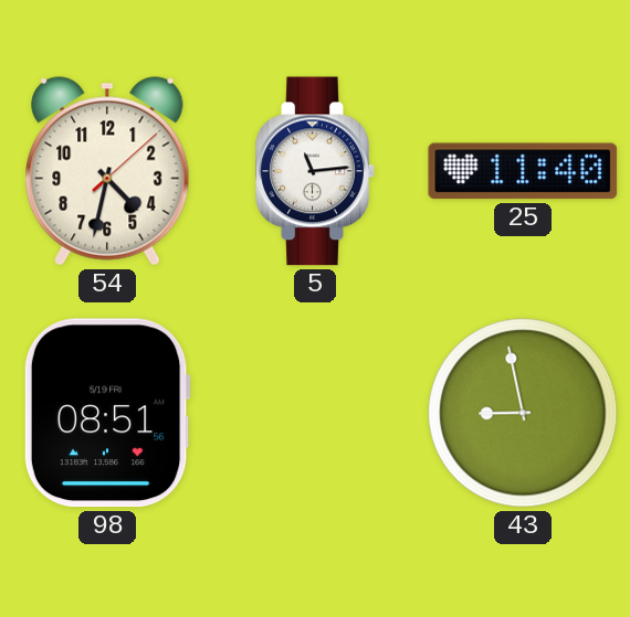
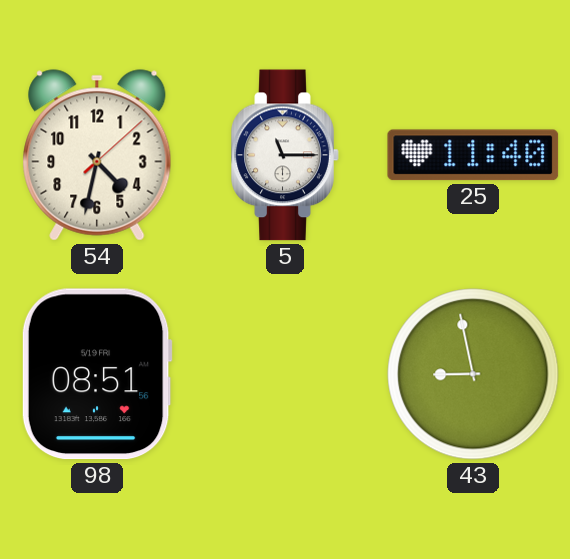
5: 11:14 -> 11:15
